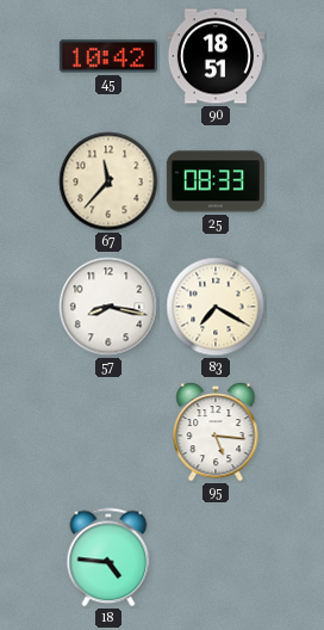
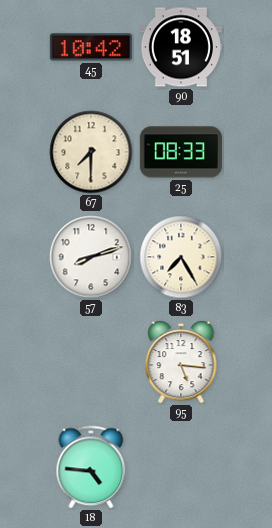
67: 11:37 -> 7:30
57: 8:17 -> 8:12
83: 7:20 -> 7:25
